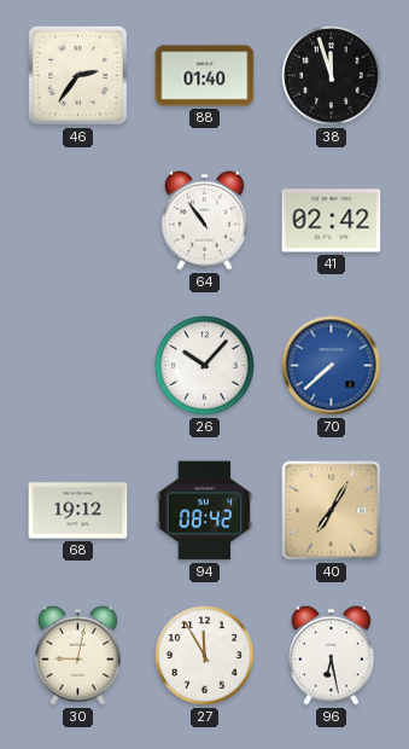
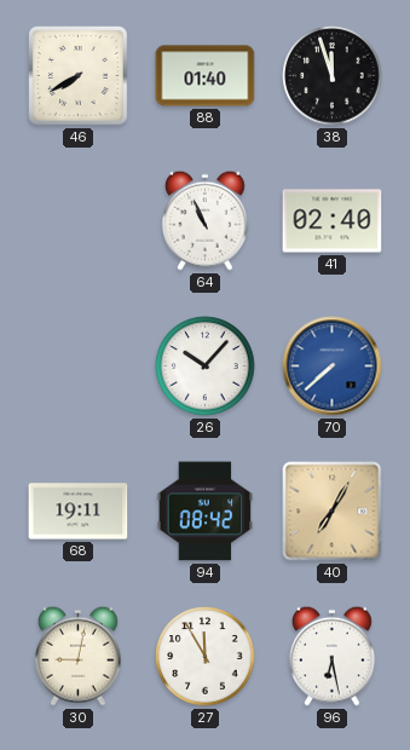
46: 2:36 -> 7:40
64: 10:54 -> 10:56
41: 02:42 -> 02:40
68: 19:12 -> 19:11
